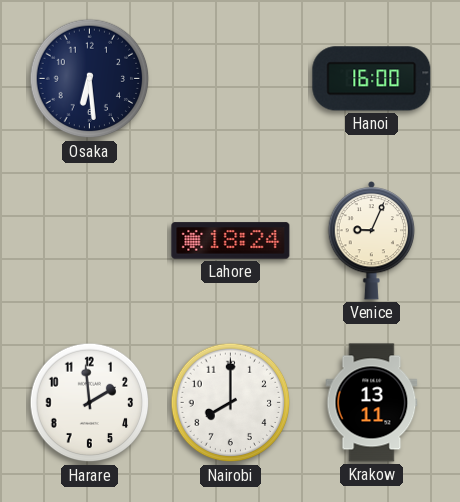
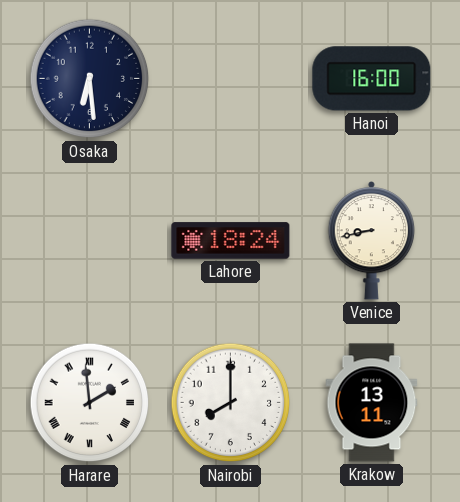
Venice: 9:04 -> 8:43
Harare numerals: Arabic -> Roman
